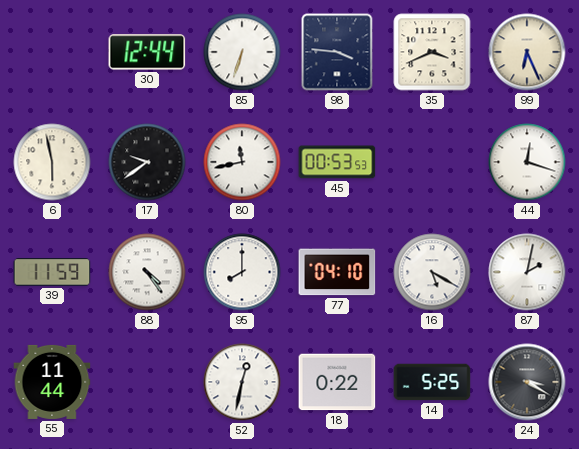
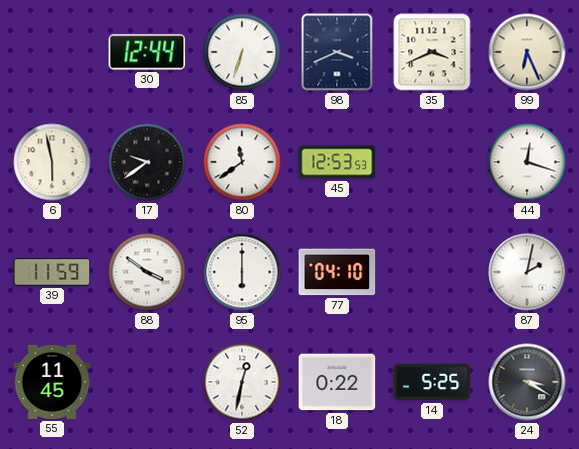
98: 3:46 -> 3:41
80: 11:43 -> 11:39
45: 00:53 -> 12:53
88: 4:24 -> 3:51
95: 8:00 -> 6:00
16: 5:20 -> none
55: 11:44 -> 11:45
